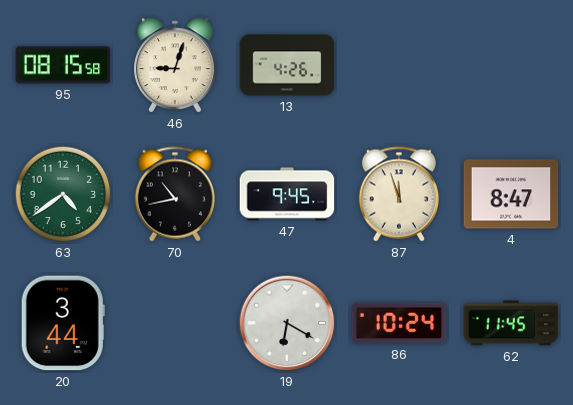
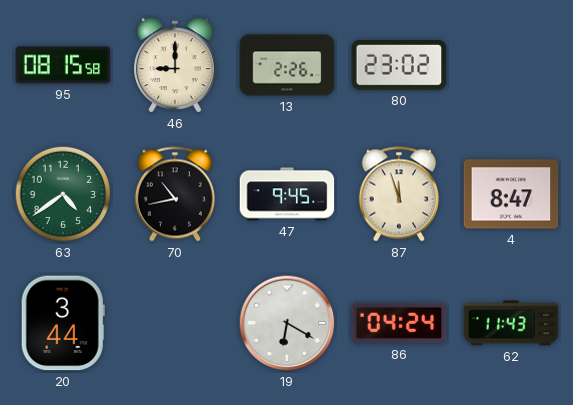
46: 9:03 -> 9:00
13: 4:26 -> 2:26
80: none -> 23:02
86: 10:24 -> 04:24
62: 11:45 -> 11:43
